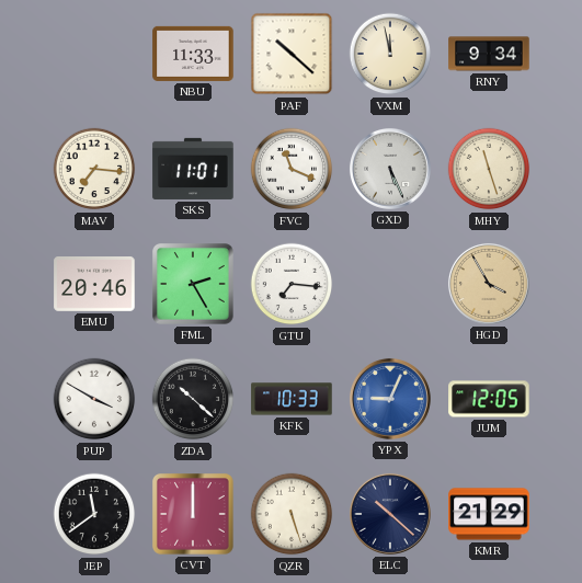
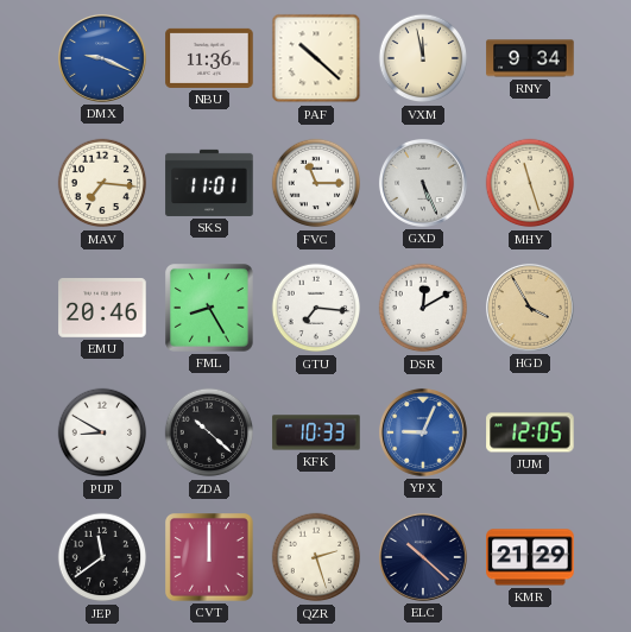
DMX: none -> 9:19
NBU: 11:33 -> 11:36
FVC: 11:19 -> 11:15
FML: 2:25 -> 8:25
DSR: none -> 12:10
PUP: 3:50 -> 8:50
QZR: 5:27 -> 2:27
